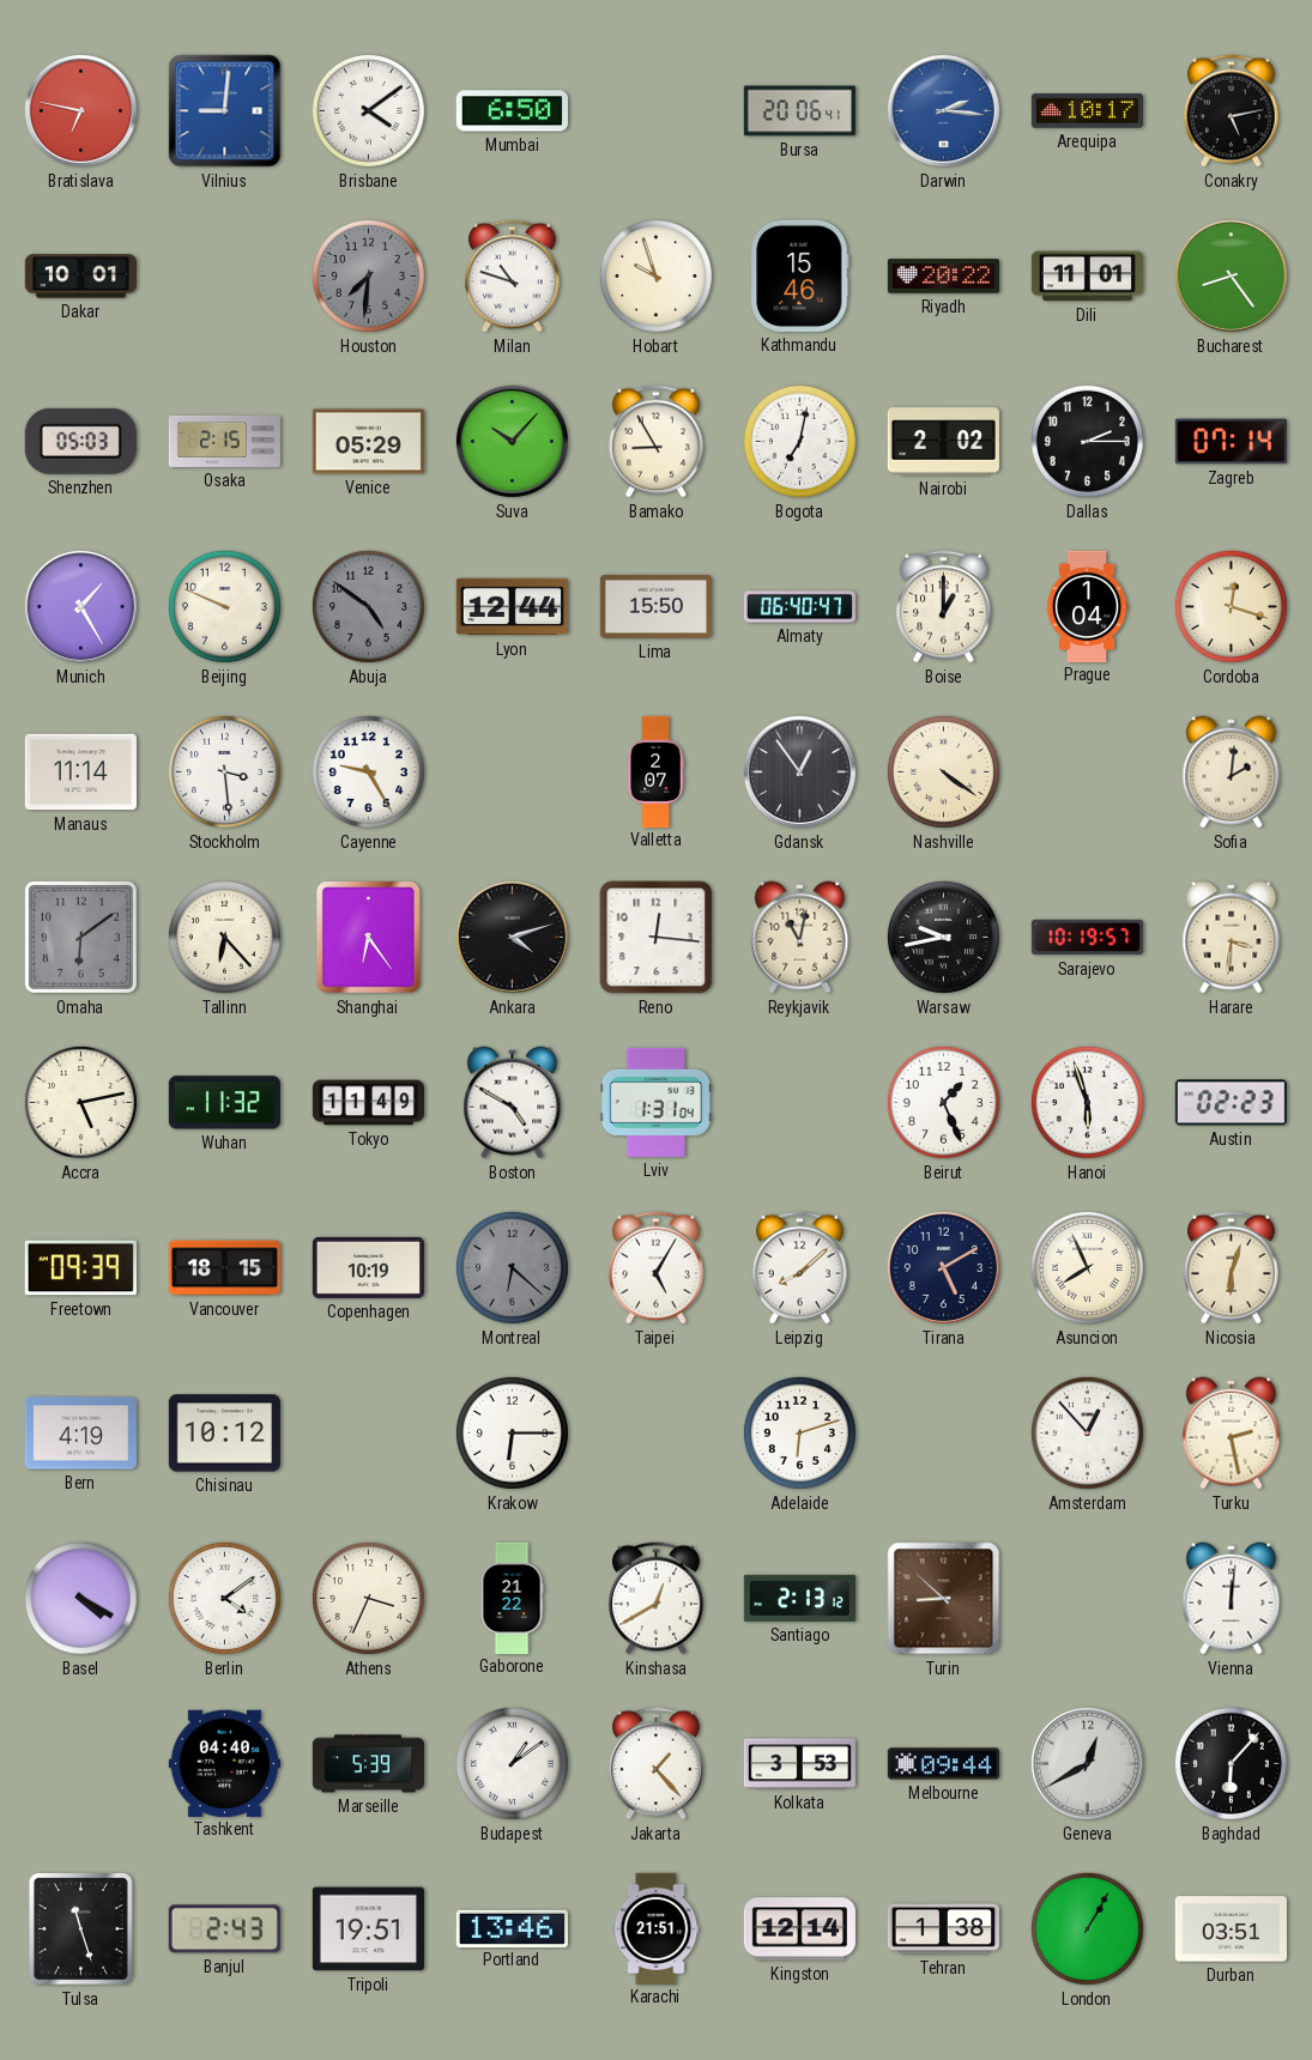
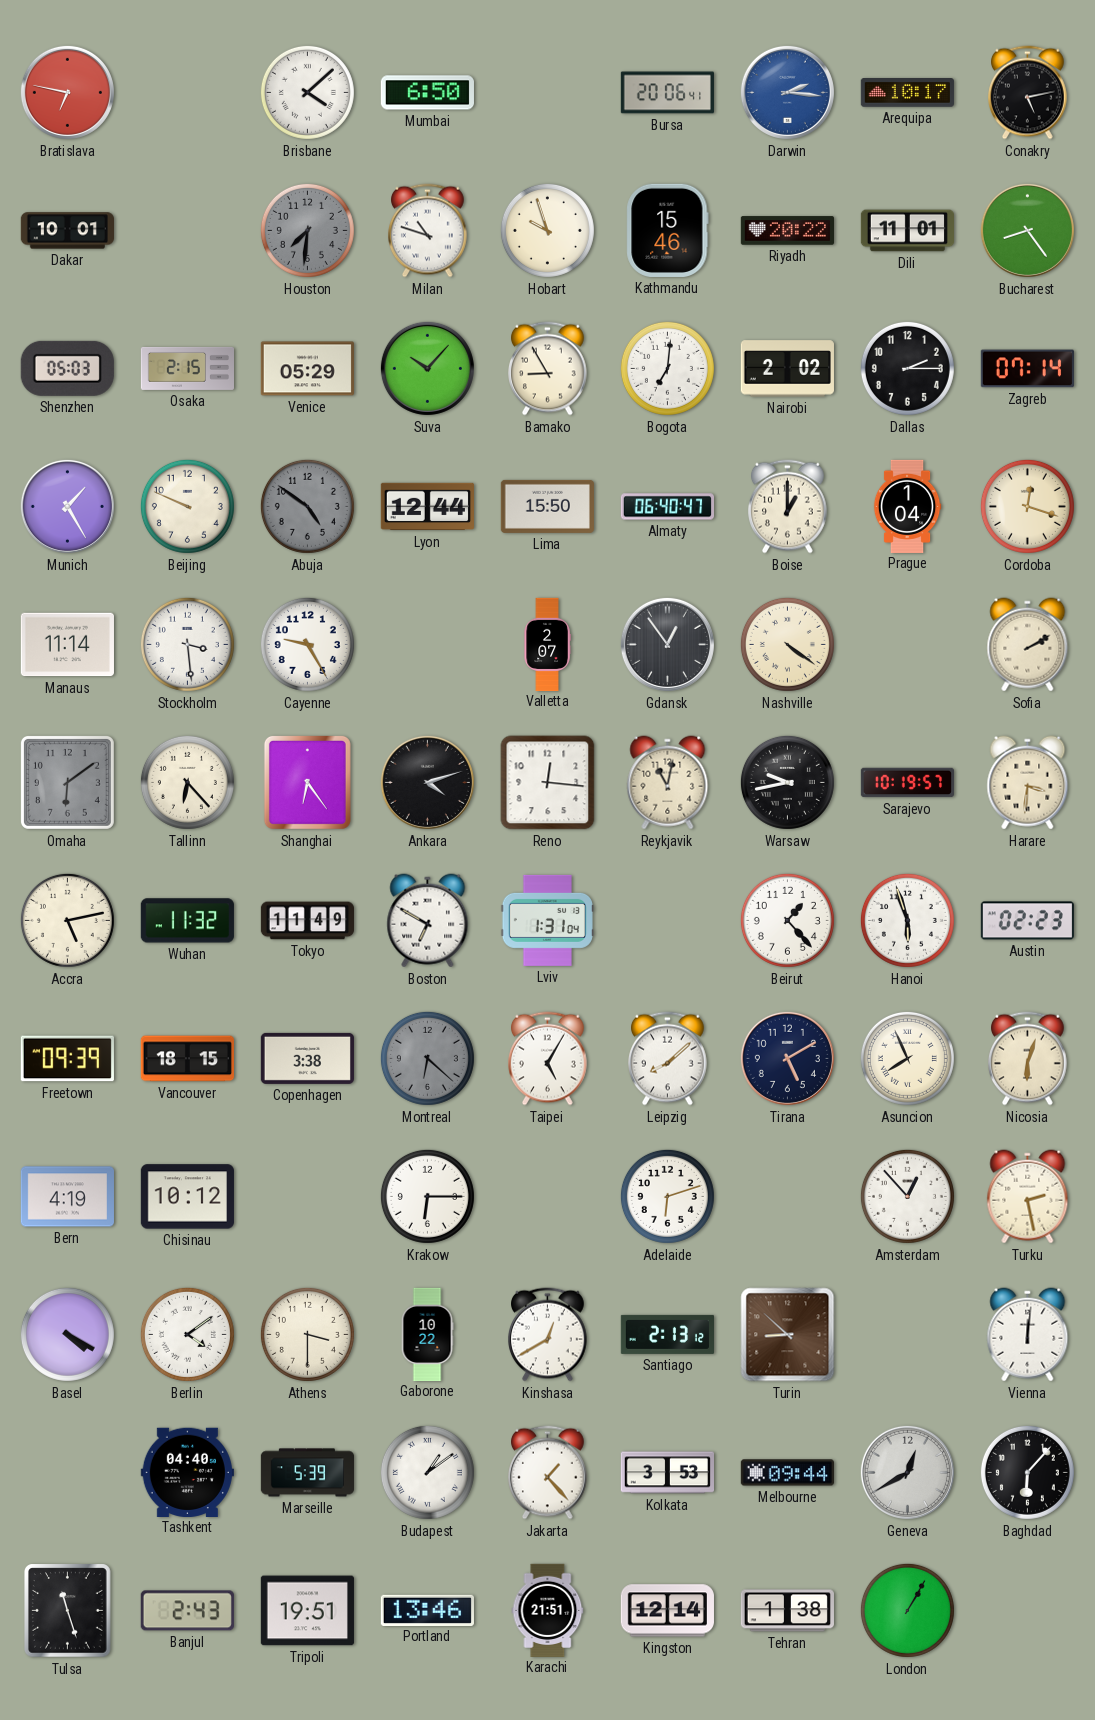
Vilnius: 9:01 -> none
Brisbane: 4:09 -> 4:08
Bogota: 7:02 -> 7:01
Sofia: 2:01 -> 2:10
Boston: 4:50 -> 6:50
Beirut: 1:26 -> 1:23
Copenhagen: 10:19 -> 3:38
Athens: 3:34 -> 3:30
Gaborone: 21:22 -> 10:22
Durban: 03:51 -> none
